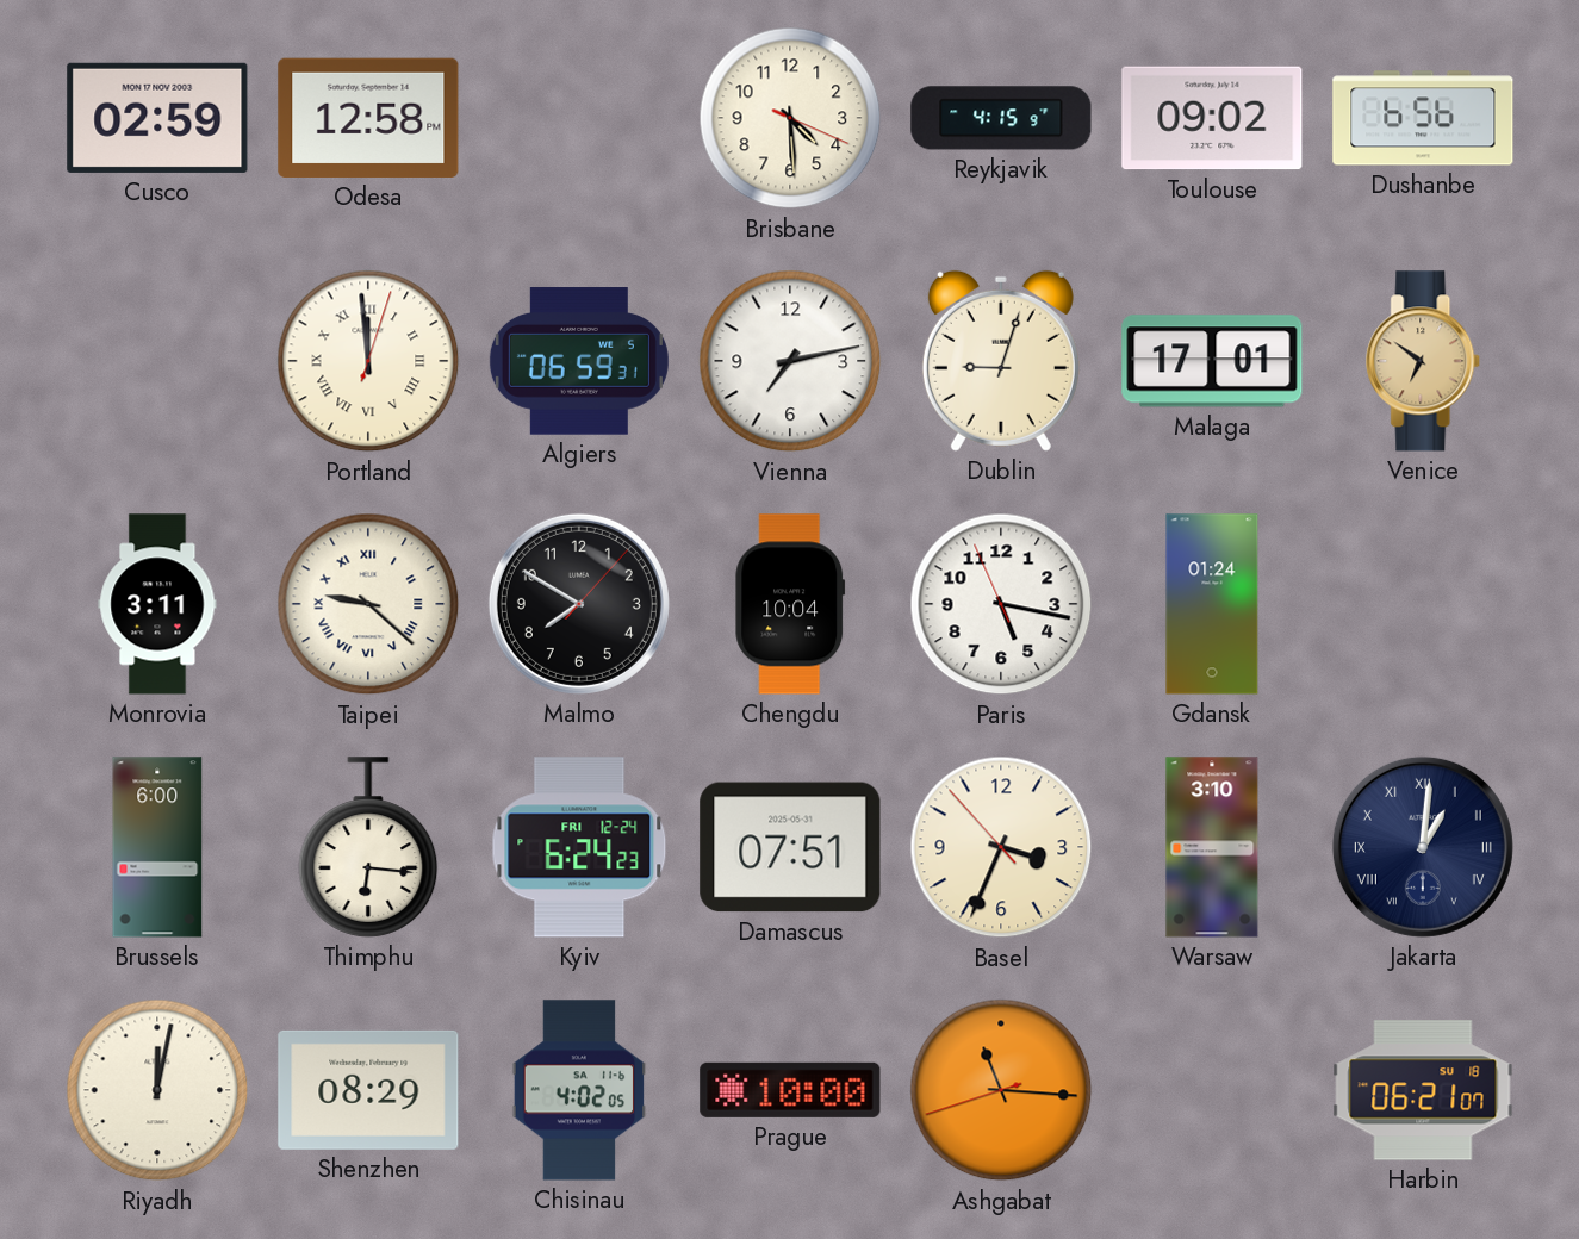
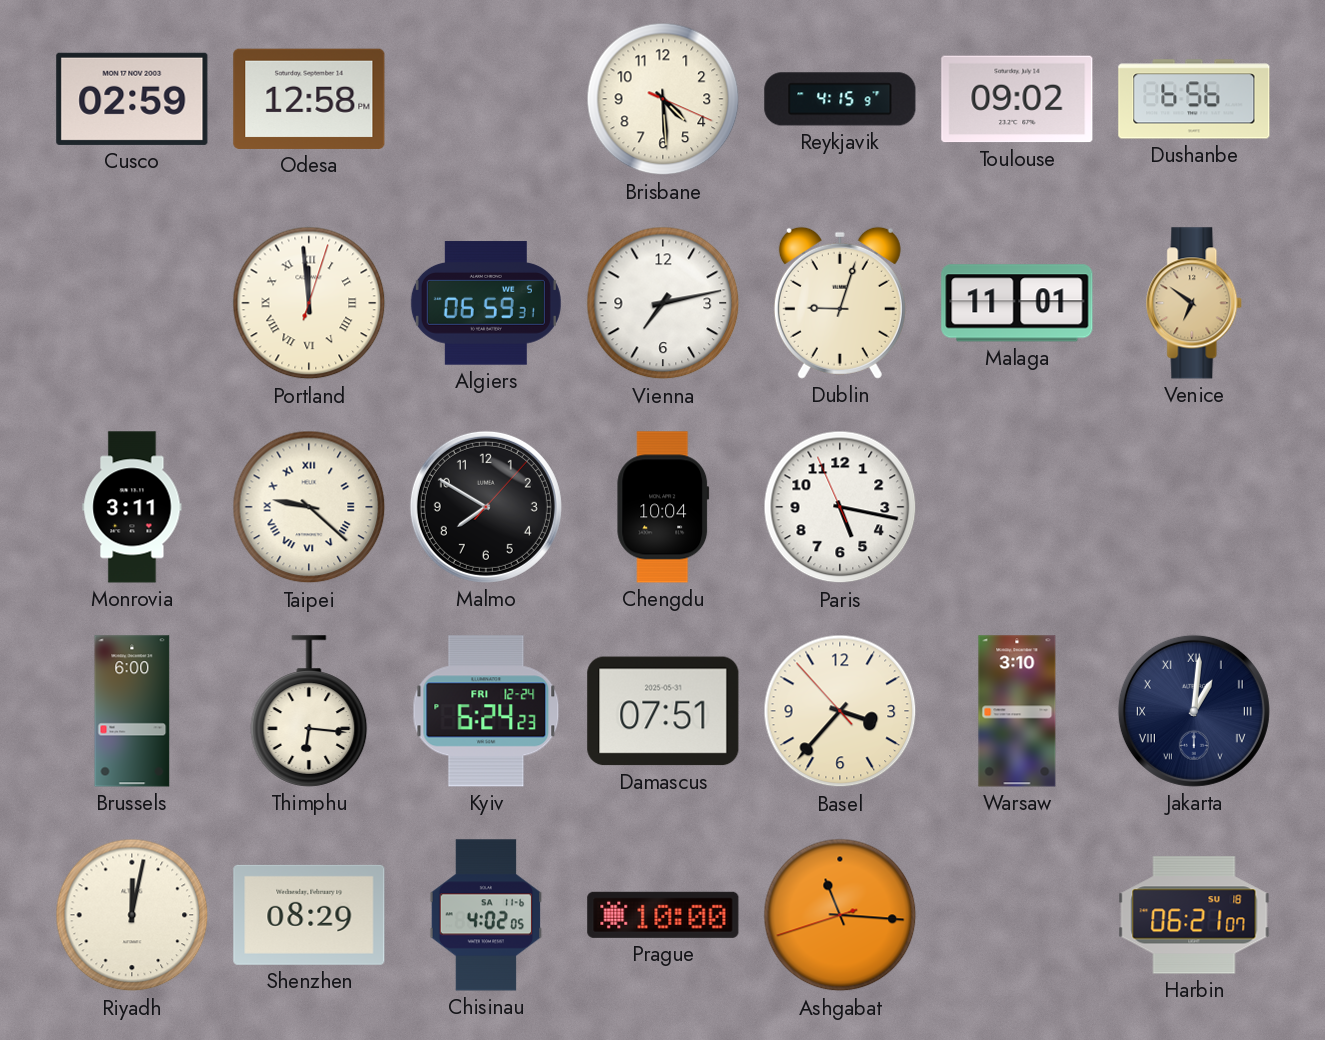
Malaga: 17:01 -> 11:01
Gdansk: 01:24 -> none
Basel: 3:33 -> 3:36
